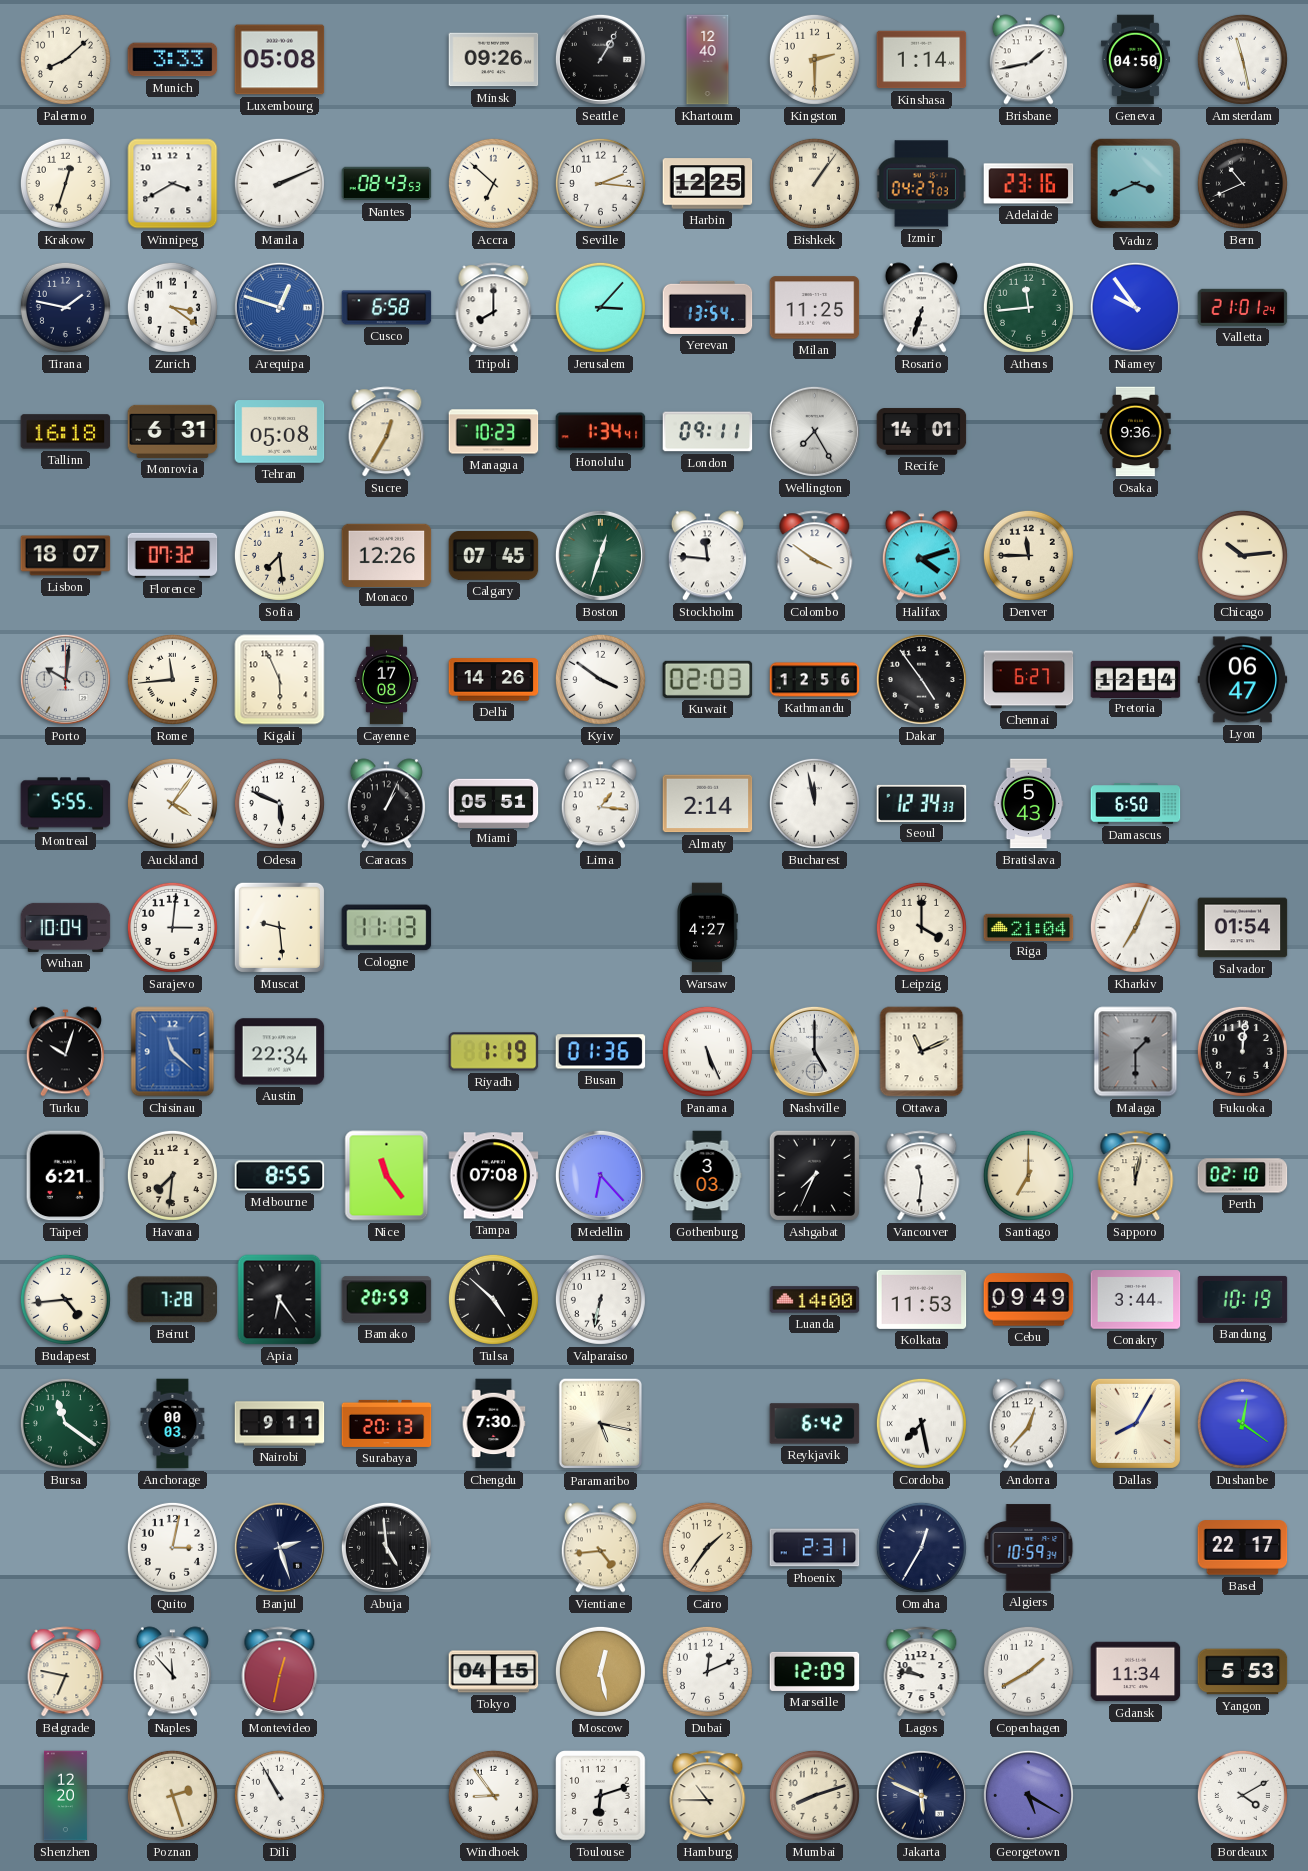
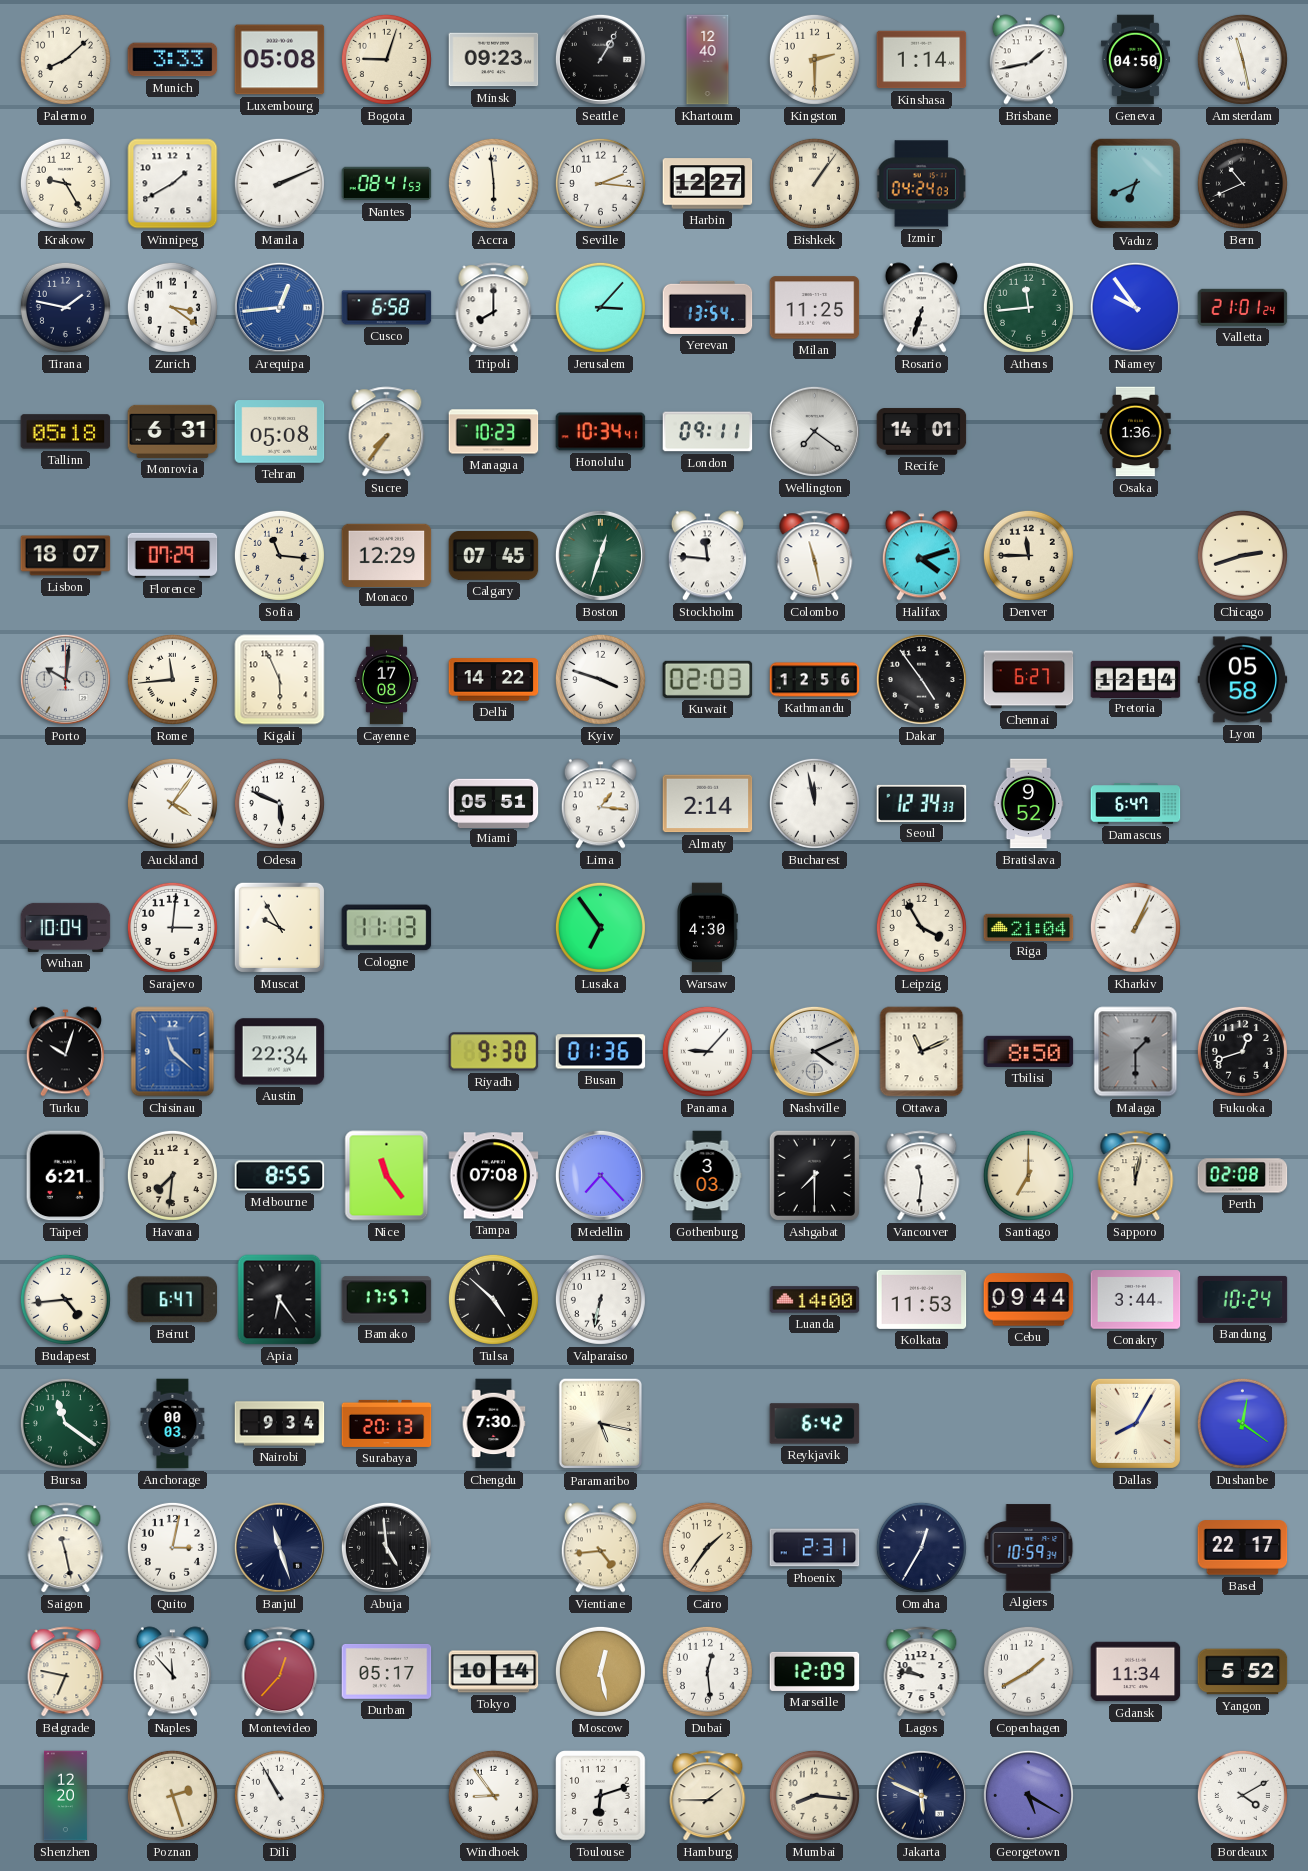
Bogota: none -> 9:03
Minsk: 09:26 -> 09:23
Krakow: 12:33 -> 9:25
Winnipeg: 3:40 -> 1:40
Nantes: 08:43 -> 08:41
Accra: 6:52 -> 5:59
Harbin: 12:25 -> 12:27
Izmir: 04:27 -> 04:24
Adelaide: 23:16 -> none
Vaduz: 3:41 -> 6:41
Arequipa: 12:48 -> 12:44
Tallinn: 16:18 -> 05:18
Sucre: 12:35 -> 7:36
Honolulu: 1:34 -> 10:34
Wellington: 7:25 -> 7:21
Osaka: 9:36 -> 1:36
Florence: 07:32 -> 07:29
Sofia: 7:29 -> 11:16
Monaco: 12:26 -> 12:29
Colombo: 3:51 -> 11:28
Chicago: 10:14 -> 2:42
Delhi: 14:26 -> 14:22
Kyiv: 3:51 -> 3:48
Lyon: 06:47 -> 05:58
Montreal: 5:55 -> none
Caracas: 1:04 -> none
Bratislava: 5:43 -> 9:52
Damascus: 6:50 -> 6:47
Muscat: 9:29 -> 9:55
Lusaka: none -> 6:54
Warsaw: 4:27 -> 4:30
Leipzig: 4:00 -> 3:55
Kharkiv: 7:04 -> 1:04
Salvador: 01:54 -> none
Riyadh: 1:19 -> 9:30
Panama: 5:26 -> 9:07
Nashville: 5:00 -> 4:11
Tbilisi: none -> 8:50
Fukuoka: 12:01 -> 12:42
Medellin: 6:23 -> 7:23
Ashgabat: 7:34 -> 7:30
Perth: 02:10 -> 02:08
Beirut: 7:28 -> 6:47
Bamako: 20:59 -> 17:57
Cebu: 09:49 -> 09:44
Bandung: 10:19 -> 10:24
Nairobi: 9:11 -> 9:34
Cordoba: 7:28 -> none
Andorra: 12:37 -> none
Saigon: none -> 11:28
Banjul: 2:27 -> 11:27
Montevideo: 12:32 -> 12:37
Durban: none -> 05:17
Tokyo: 04:15 -> 10:14
Dubai: 12:11 -> 12:29
Yangon: 5:53 -> 5:52
Hamburg: 10:45 -> 1:45
Mumbai: 8:12 -> 8:16
